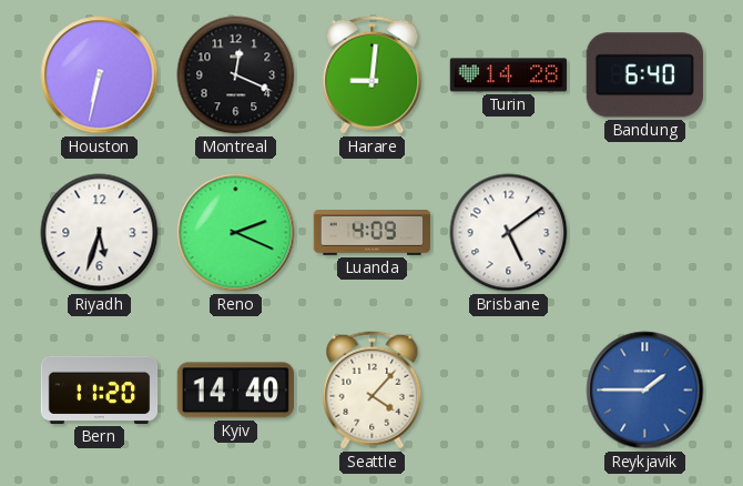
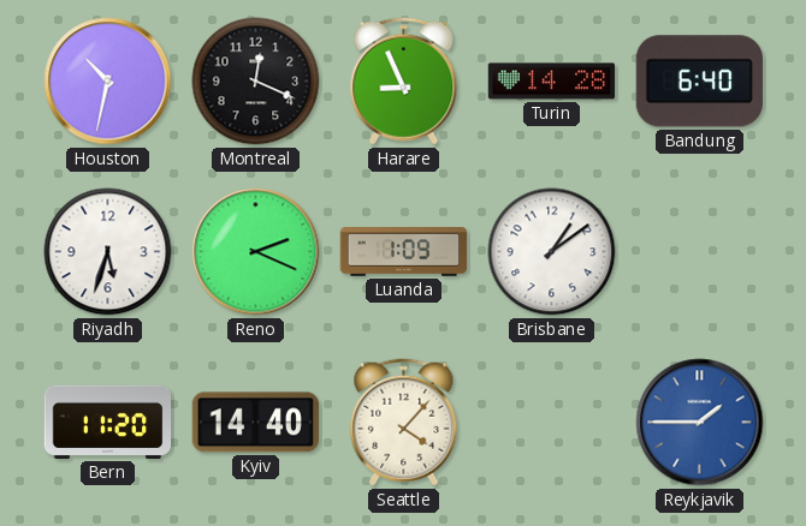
Houston: 6:32 -> 10:32
Harare: 9:01 -> 8:56
Luanda: 4:09 -> 1:09
Brisbane: 5:09 -> 1:09
